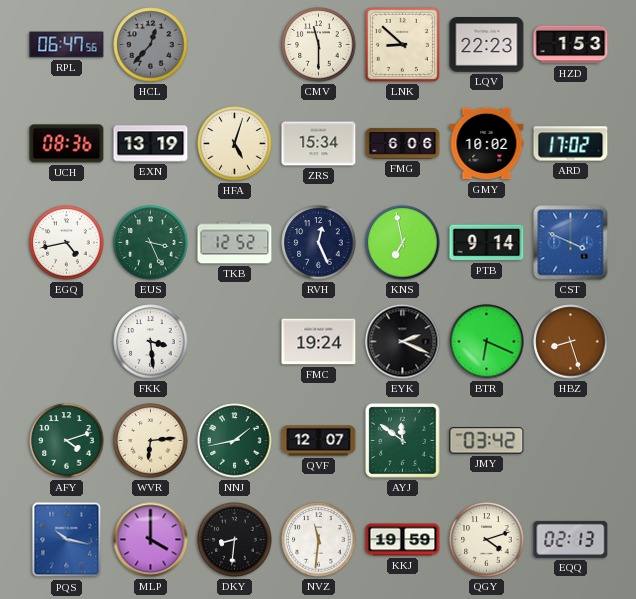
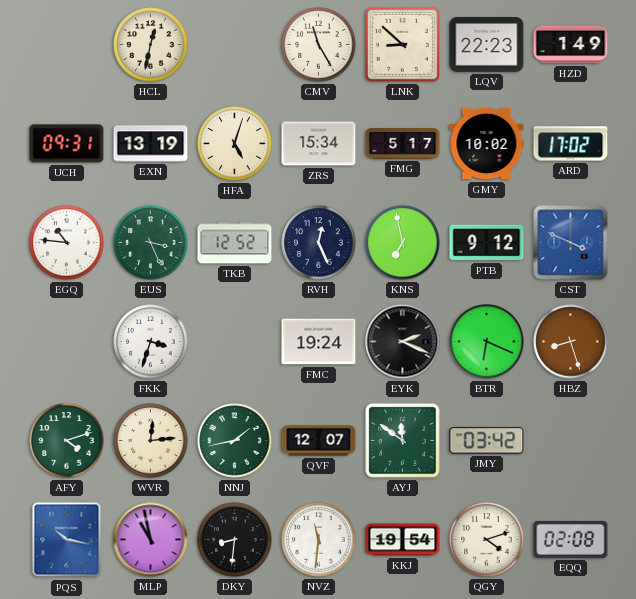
RPL: 06:47 -> none
HCL: 12:37 -> 12:32
HCL dial: grey -> cream
CMV: 11:30 -> 11:25
HZD: 1:53 -> 1:49
UCH: 08:36 -> 09:31
FMG: 6:06 -> 5:17
EGQ: 4:43 -> 10:46
PTB: 9:14 -> 9:12
FKK: 3:29 -> 3:33
WVR: 6:14 -> 12:14
MLP: 4:00 -> 10:58
KKJ: 19:59 -> 19:54
EQQ: 02:13 -> 02:08
